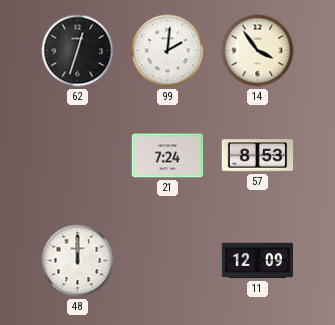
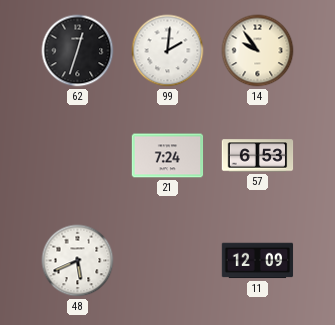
14: 3:54 -> 9:54
57: 8:53 -> 6:53
48: 12:00 -> 5:41
